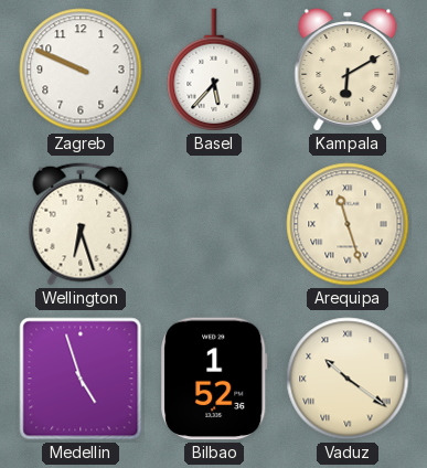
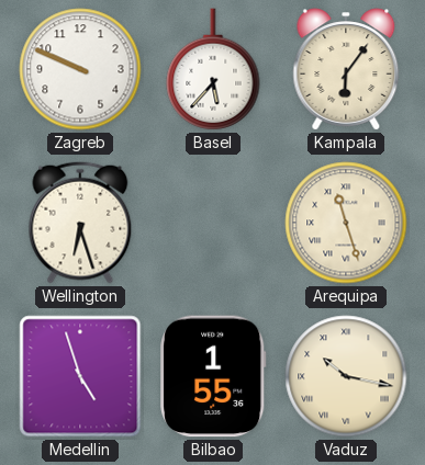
Kampala: 6:10 -> 6:06
Bilbao: 1:52 -> 1:55
Vaduz: 10:21 -> 10:17
